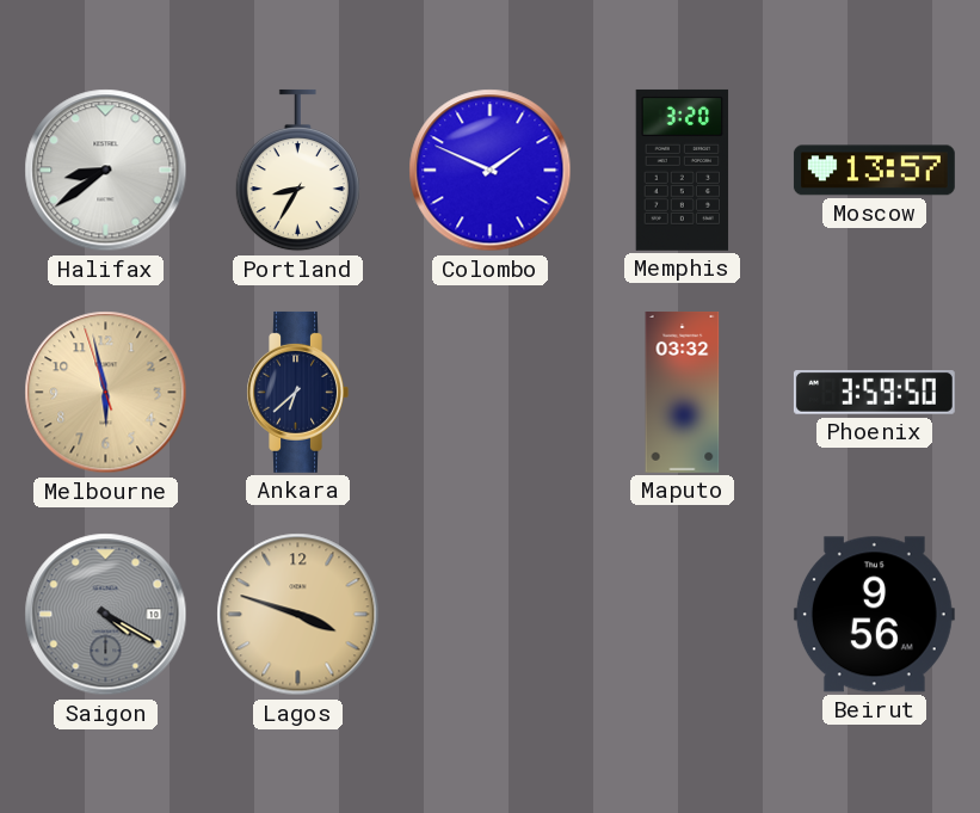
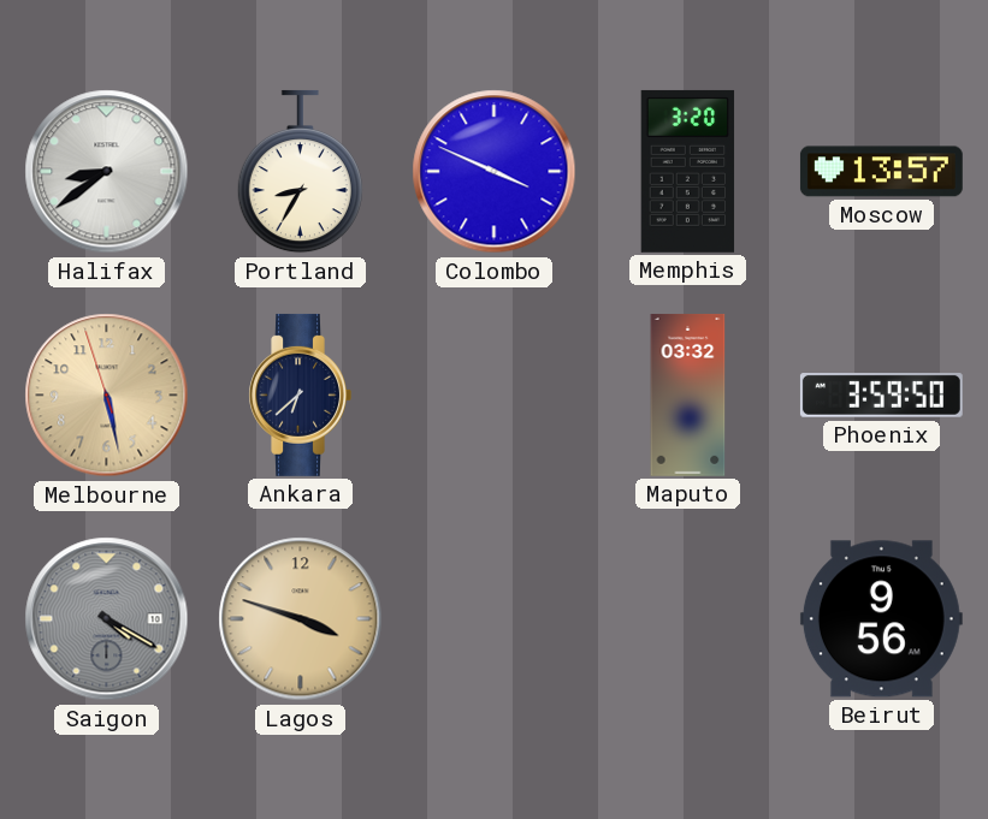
Colombo: 1:49 -> 3:49
Melbourne: 5:57 -> 5:27
